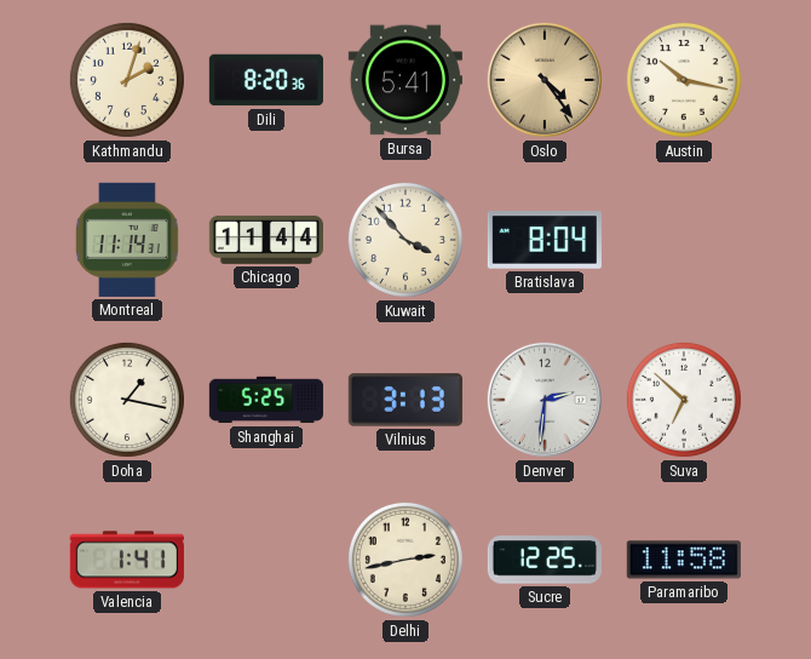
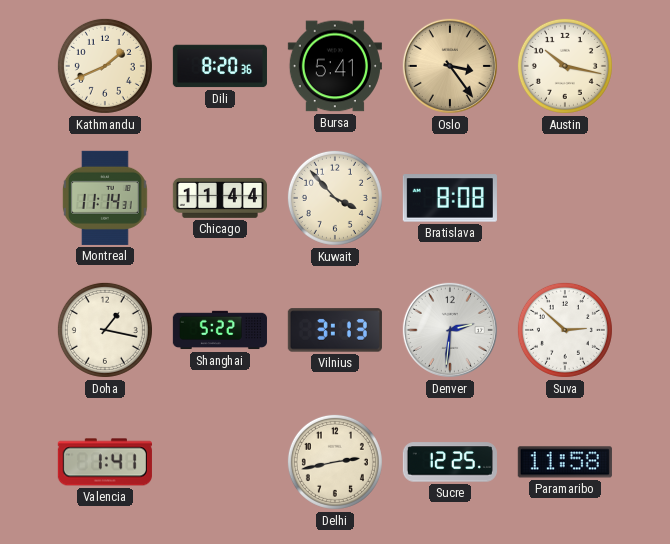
Kathmandu: 2:03 -> 1:41
Oslo: 4:24 -> 3:24
Bratislava: 8:04 -> 8:08
Shanghai: 5:25 -> 5:22
Suva: 6:52 -> 2:52
